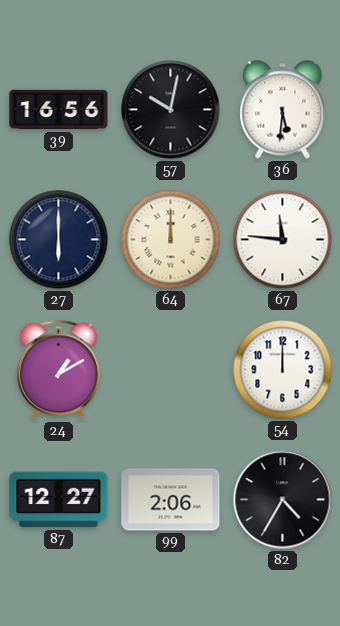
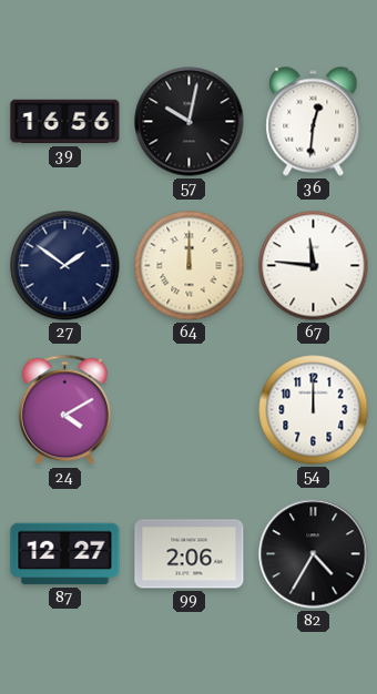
36: 5:31 -> 12:31
27: 6:00 -> 1:51
24: 1:10 -> 4:10
